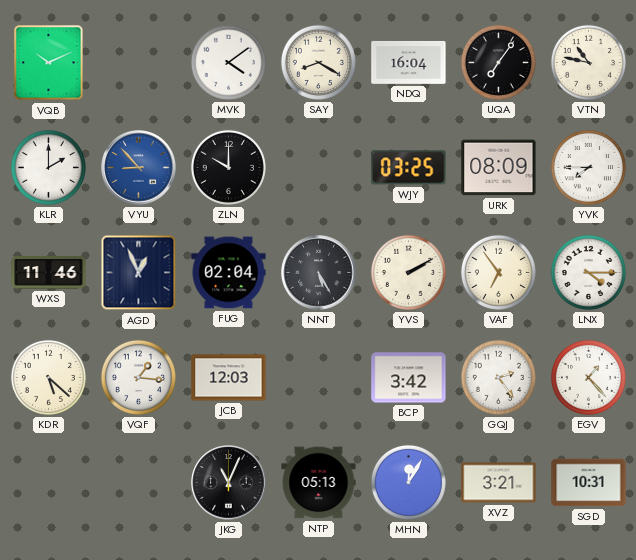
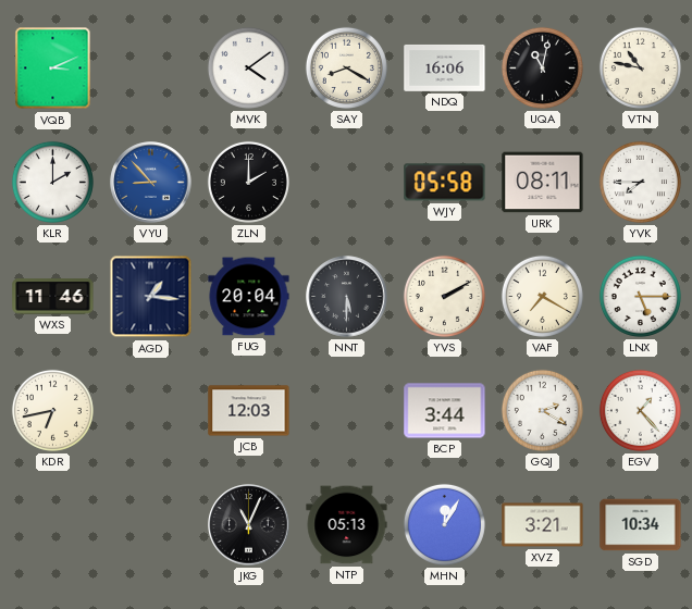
VQB: 10:11 -> 3:11
NDQ: 16:04 -> 16:06
UQA: 7:06 -> 11:02
ZLN: 10:00 -> 2:00
WJY: 03:25 -> 05:58
URK: 08:09 -> 08:11
AGD: 12:56 -> 1:16
FUG: 02:04 -> 20:04
NNT: 5:25 -> 5:30
VAF: 6:54 -> 7:20
LNX: 4:15 -> 5:15
KDR: 5:22 -> 6:43
VQF: 1:16 -> none
BCP: 3:42 -> 3:44
GQJ: 2:24 -> 2:20
SGD: 10:31 -> 10:34
